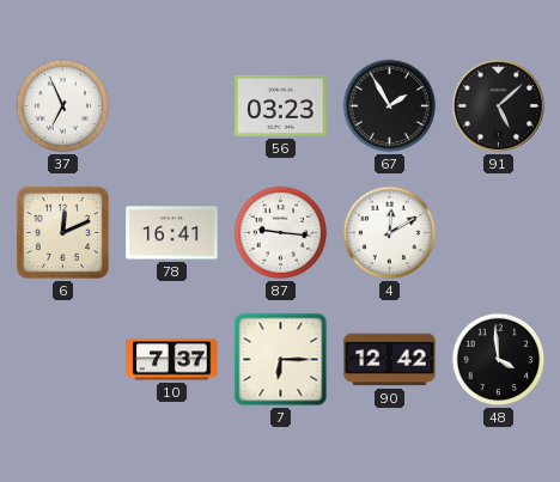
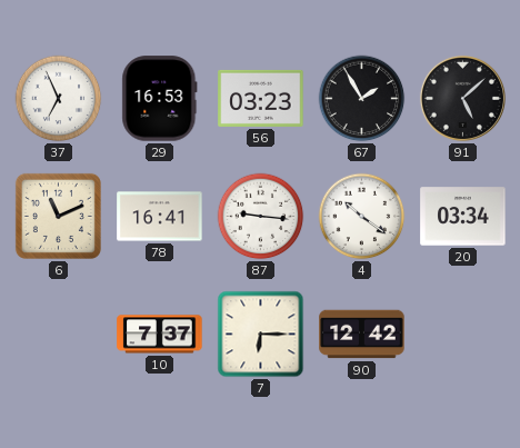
29: none -> 16:53
6: 12:11 -> 11:11
4: 12:10 -> 10:21
20: none -> 03:34
48: 3:59 -> none
